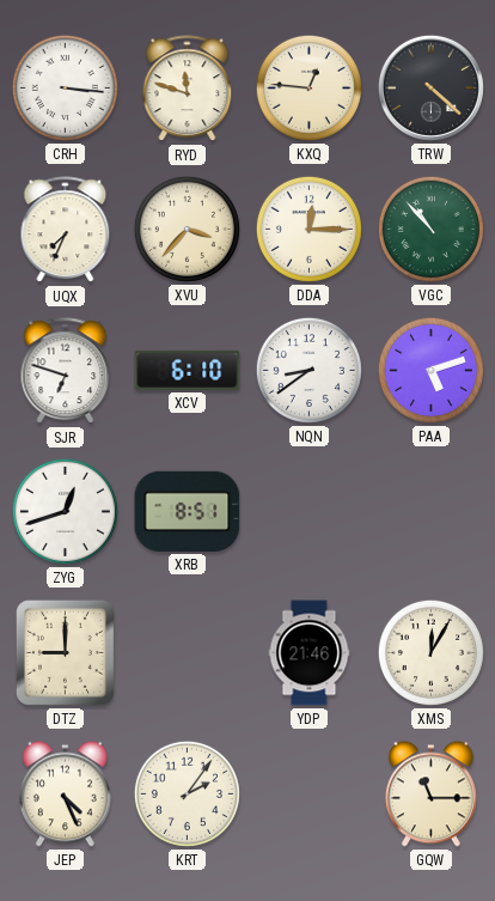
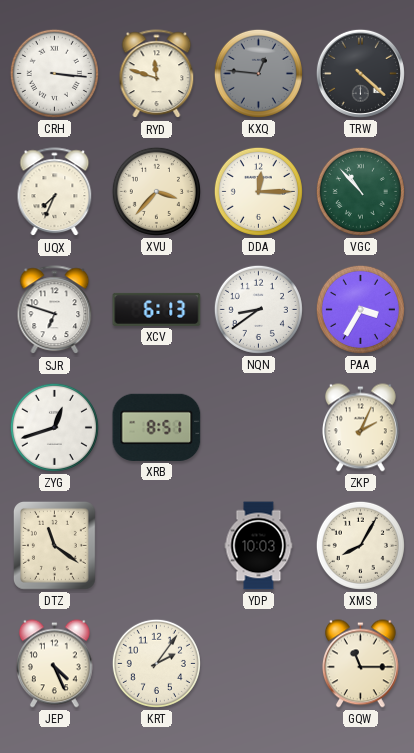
KXQ dial: cream -> grey
XCV: 6:10 -> 6:13
PAA: 5:12 -> 3:35
ZKP: none -> 2:04
DTZ: 9:00 -> 11:21
YDP: 21:46 -> 10:03
XMS: 12:05 -> 8:05
